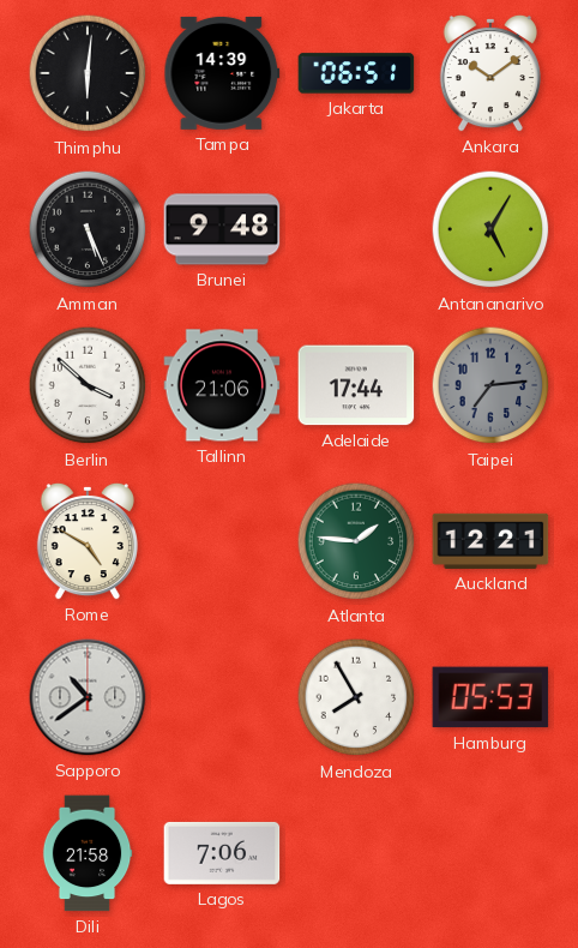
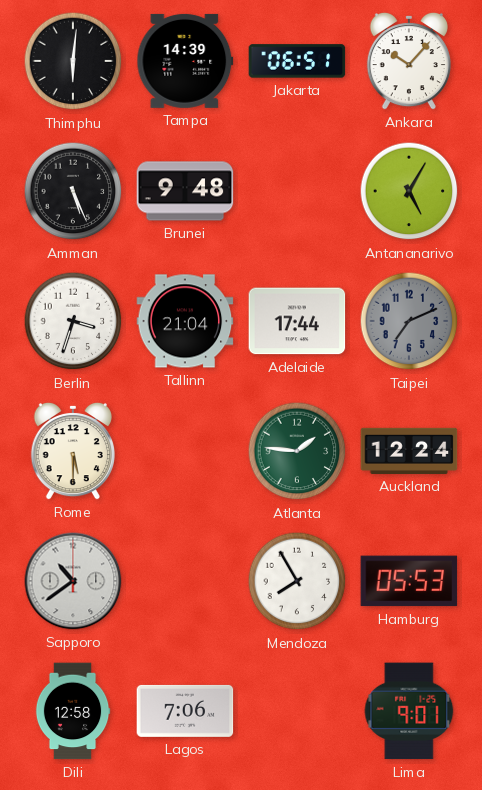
Ankara: 10:09 -> 10:07
Berlin: 3:52 -> 3:33
Tallinn: 21:06 -> 21:04
Taipei: 7:14 -> 7:11
Rome: 4:50 -> 5:30
Auckland: 12:21 -> 12:24
Dili: 21:58 -> 12:58
Lima: none -> 9:01
